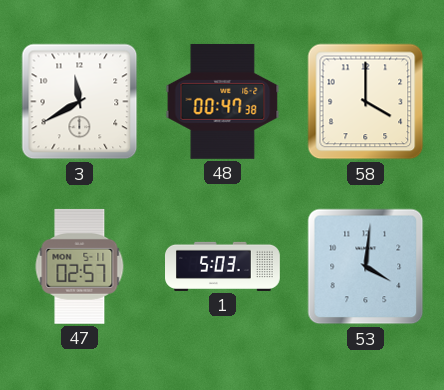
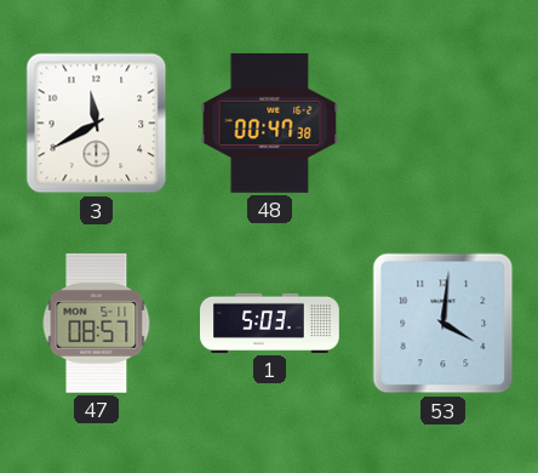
58: 4:00 -> none
47: 02:57 -> 08:57
